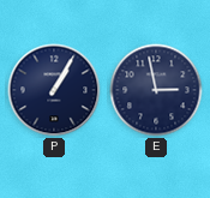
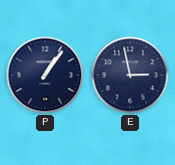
P: 1:05 -> 1:06
